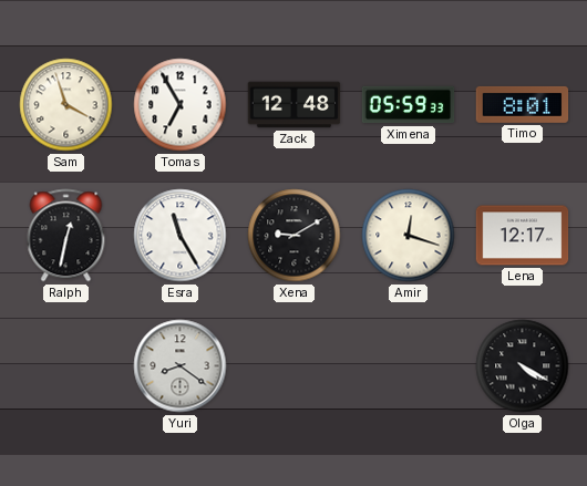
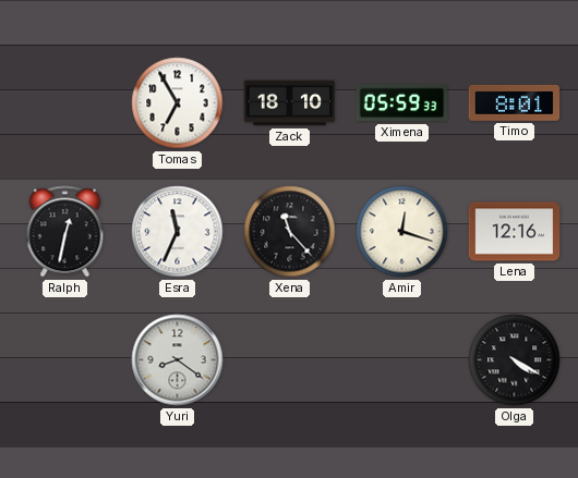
Sam: 3:57 -> none
Zack: 12:48 -> 18:10
Esra: 11:25 -> 11:34
Xena: 9:10 -> 11:23
Lena: 12:17 -> 12:16
